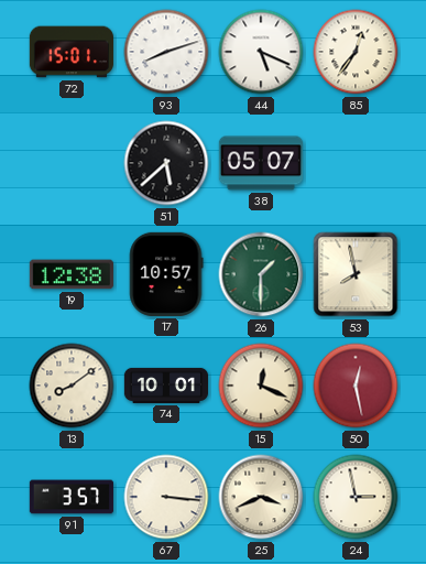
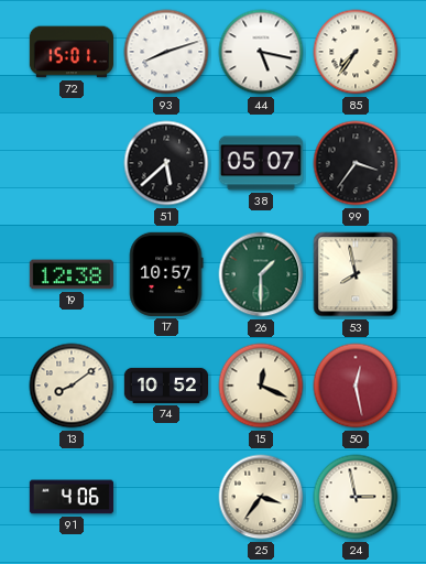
44: 5:19 -> 5:17
85: 12:36 -> 7:36
99: none -> 3:36
74: 10:01 -> 10:52
91: 3:57 -> 4:06
67: 3:16 -> none
25: 3:41 -> 3:36
